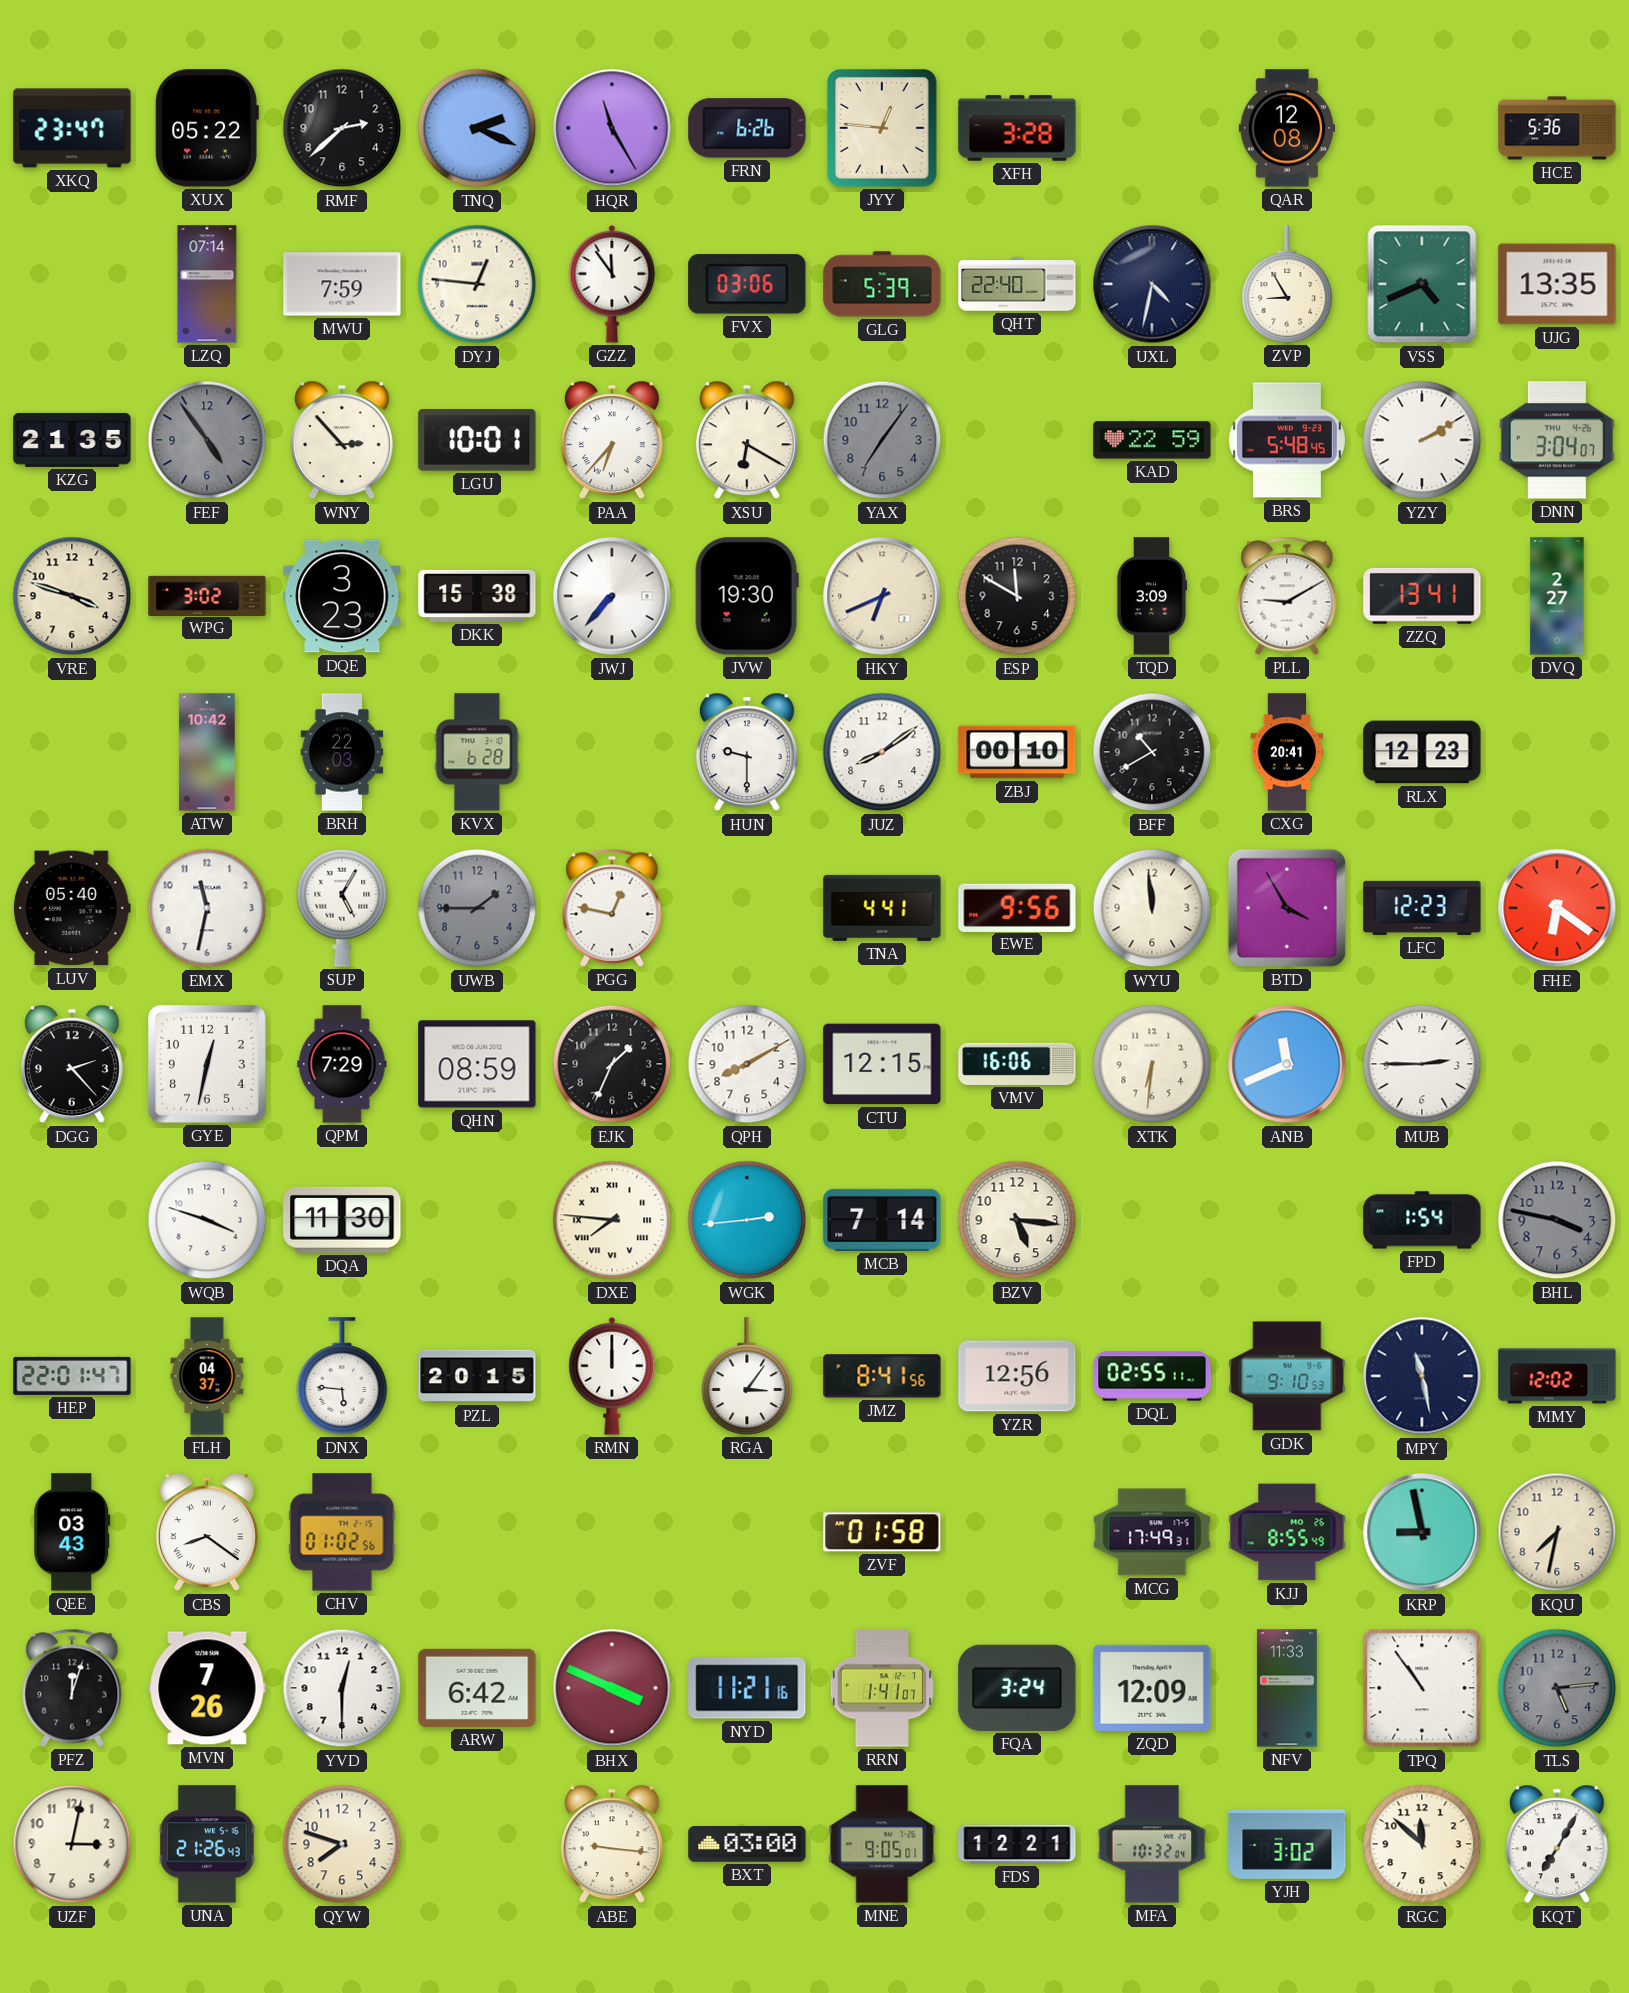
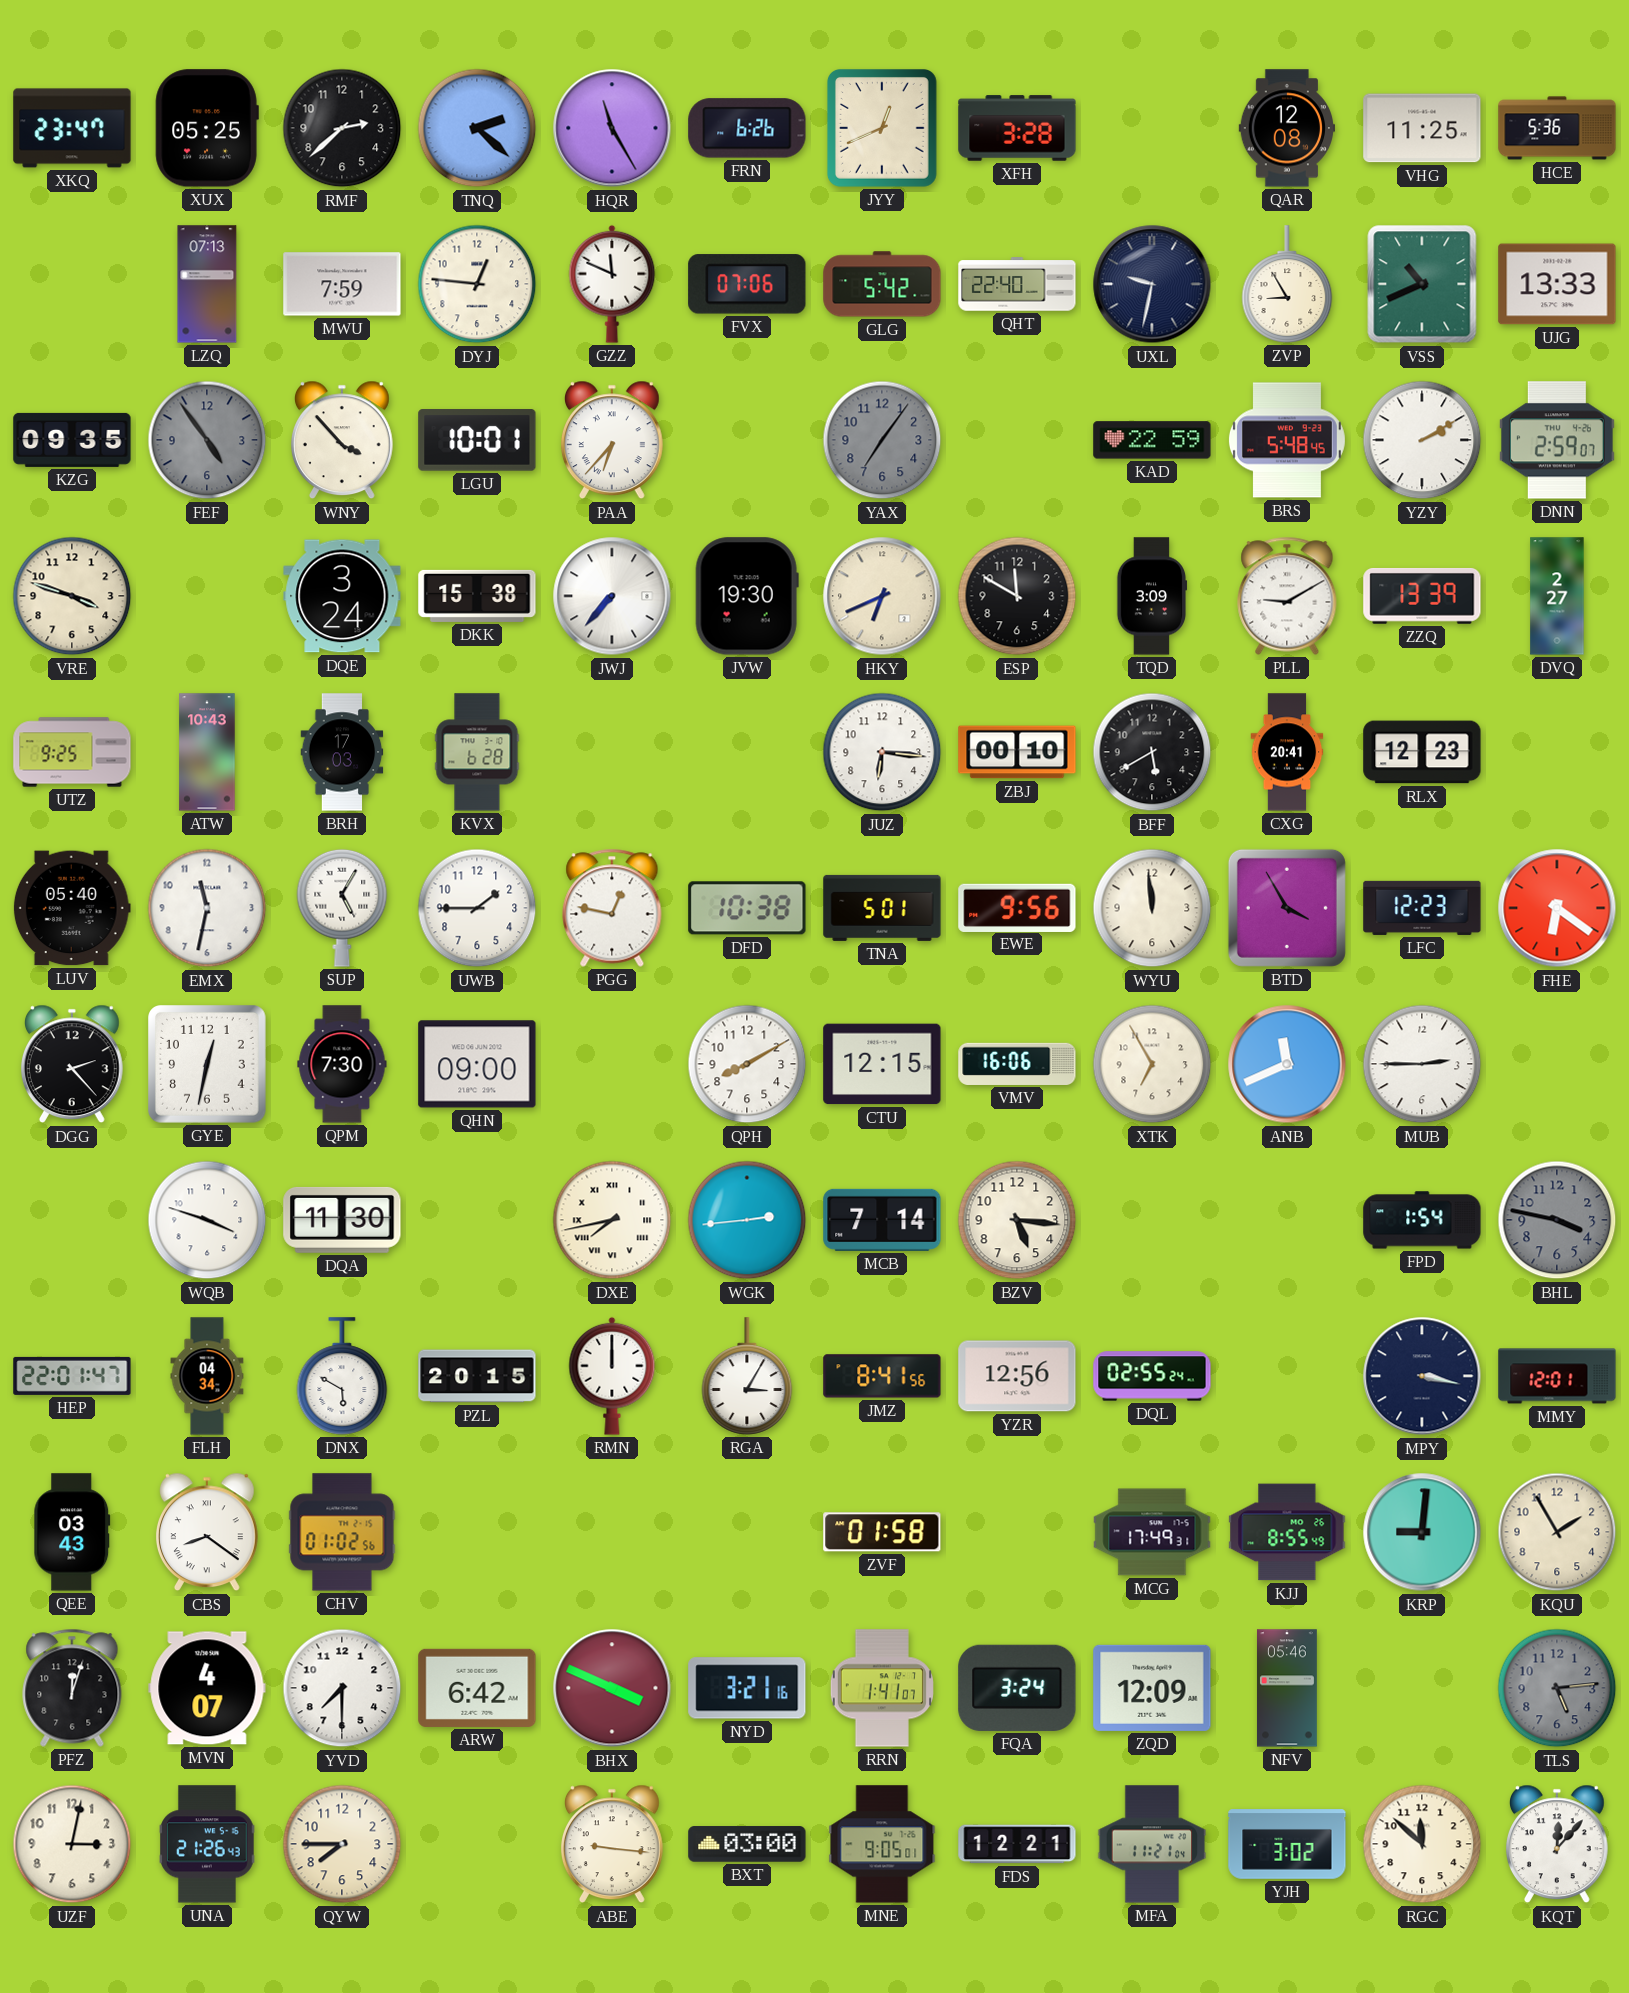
XUX: 05:22 -> 05:25
TNQ: 2:19 -> 2:22
JYY: 12:46 -> 12:41
VHG: none -> 11:25
LZQ: 07:14 -> 07:13
GZZ: 11:54 -> 11:49
FVX: 03:06 -> 07:06
GLG: 5:39 -> 5:42
UXL: 4:32 -> 9:32
VSS: 4:41 -> 10:41
UJG: 13:35 -> 13:33
KZG: 21:35 -> 09:35
WNY: 2:53 -> 3:53
XSU: 6:20 -> none
DNN: 3:04 -> 2:59
WPG: 3:02 -> none
DQE: 3:23 -> 3:24
ZZQ: 13:41 -> 13:39
UTZ: none -> 9:25
ATW: 10:42 -> 10:43
BRH: 22:03 -> 17:03
HUN: 9:30 -> none
JUZ: 8:09 -> 6:16
BFF: 10:40 -> 5:40
UWB dial: grey -> white
DFD: none -> 10:38
TNA: 4:41 -> 5:01
QPM: 7:29 -> 7:30
QHN: 08:59 -> 09:00
EJK: 1:34 -> none
XTK: 6:31 -> 6:55
DXE: 7:46 -> 7:43
FLH: 04:37 -> 04:34
DNX: 5:46 -> 5:50
RGA: 3:06 -> 3:05
DQL: 02:55:11 -> 02:55:24
GDK: 9:10 -> none
MPY: 11:28 -> 3:17
MMY: 12:02 -> 12:01
KRP: 8:58 -> 9:01
KQU: 7:32 -> 1:55
MVN: 7:26 -> 4:07
YVD: 12:30 -> 7:30
NYD: 11:21 -> 3:21
NFV: 11:33 -> 05:46
TPQ: 10:54 -> none
QYW: 7:48 -> 7:45
MFA: 10:32 -> 11:21
KQT: 7:05 -> 12:07
